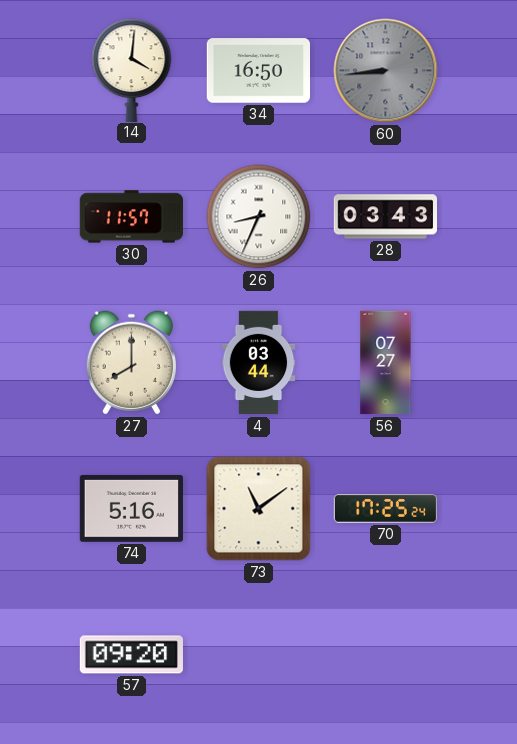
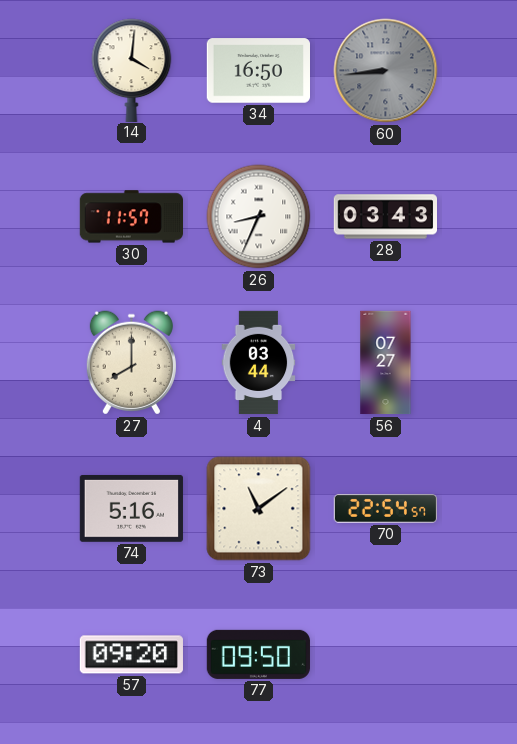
70: 17:25 -> 22:54
77: none -> 09:50
